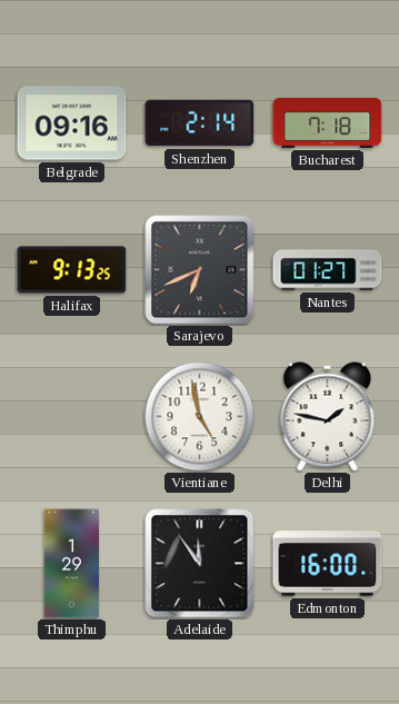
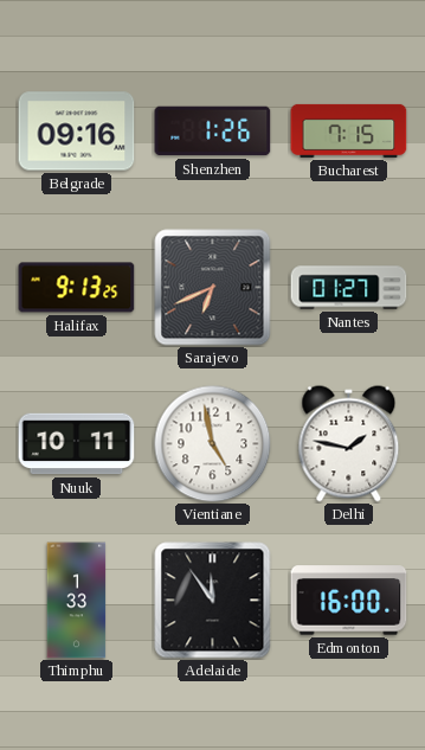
Shenzhen: 2:14 -> 1:26
Bucharest: 7:18 -> 7:15
Nuuk: none -> 10:11
Thimphu: 1:29 -> 1:33
